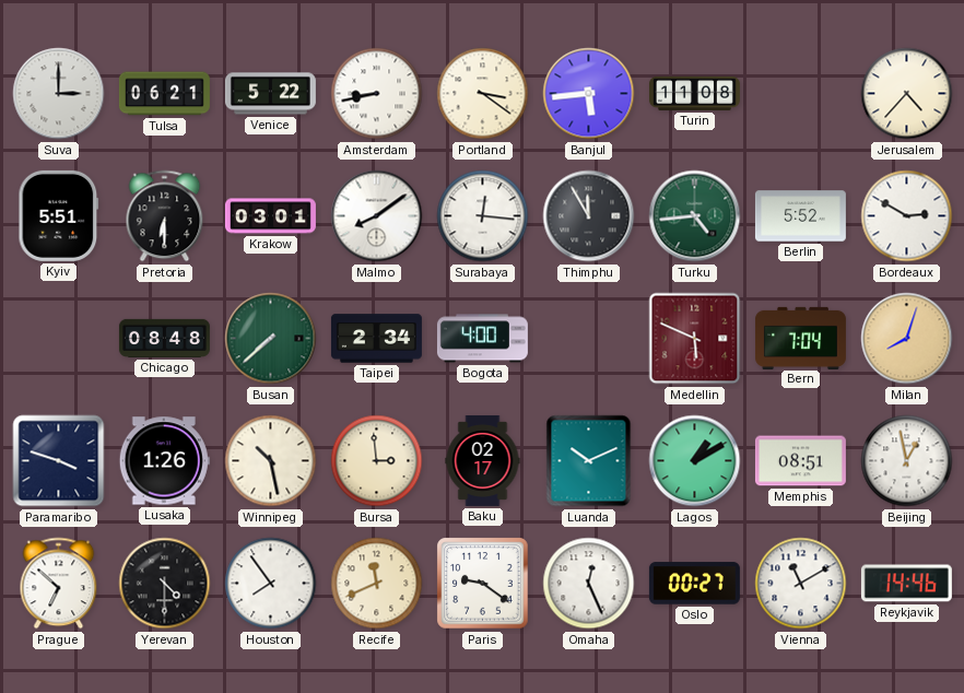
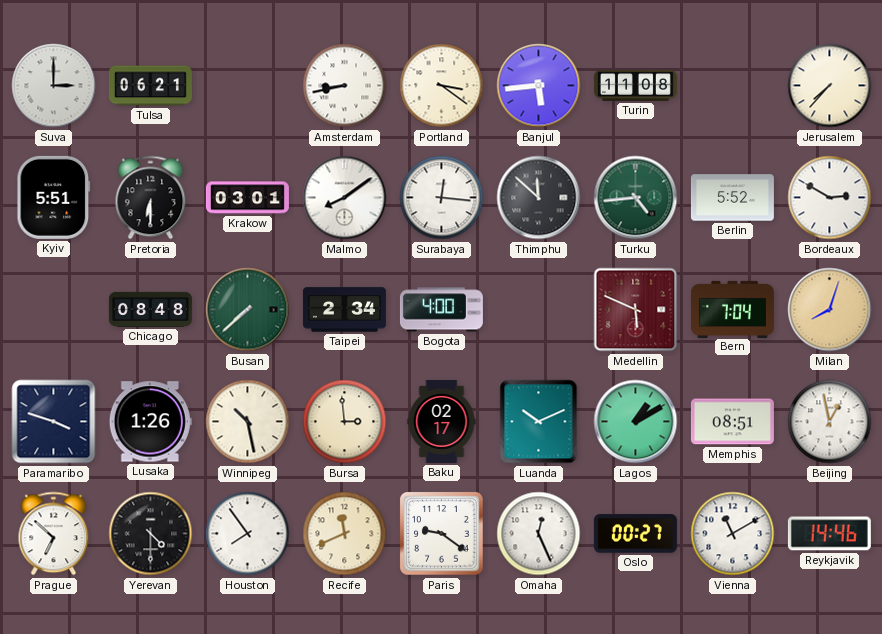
Venice: 5:22 -> none
Jerusalem: 4:37 -> 7:37
Thimphu: 11:55 -> 11:52
